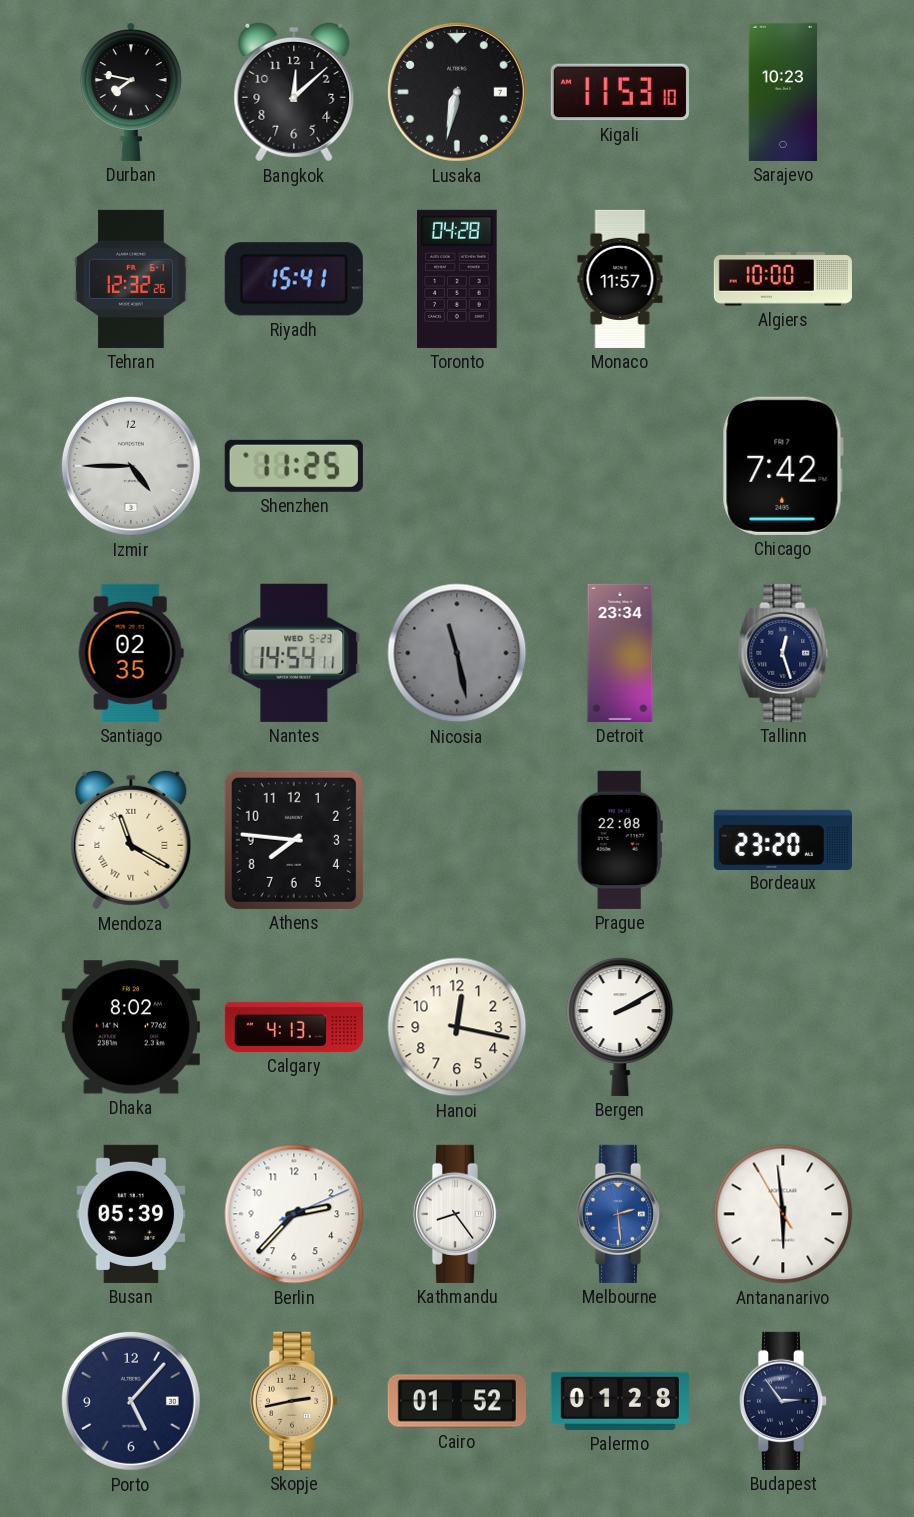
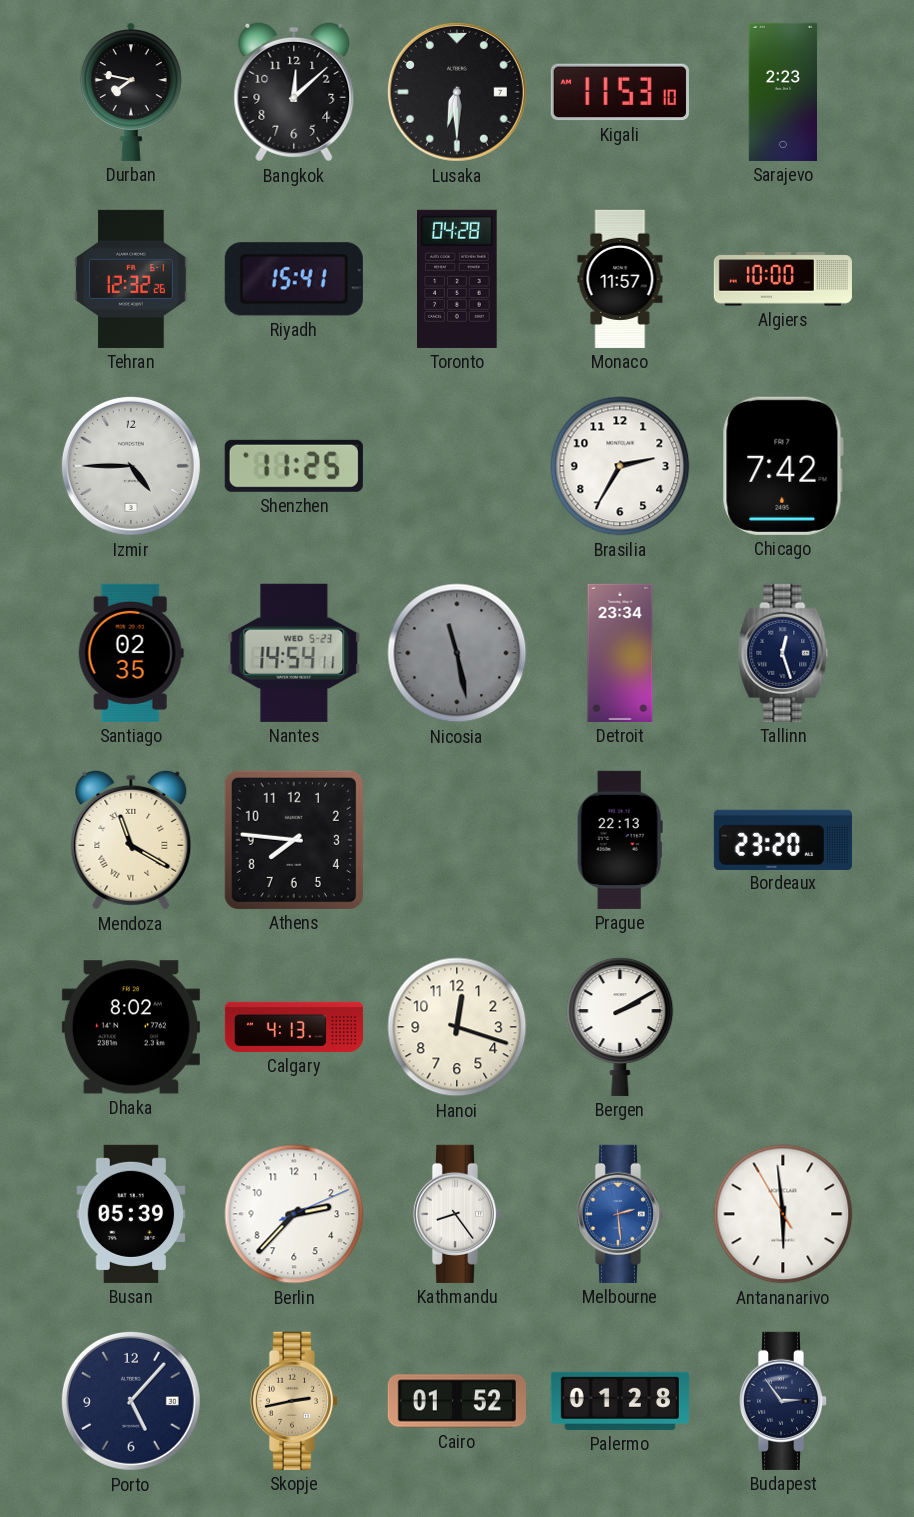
Lusaka: 6:32 -> 6:30
Sarajevo: 10:23 -> 2:23
Brasilia: none -> 2:35
Prague: 22:08 -> 22:13
Hanoi: 12:17 -> 12:18
